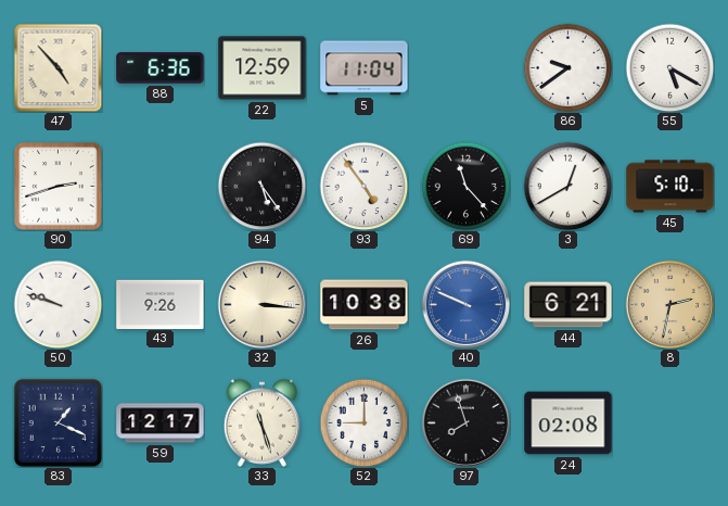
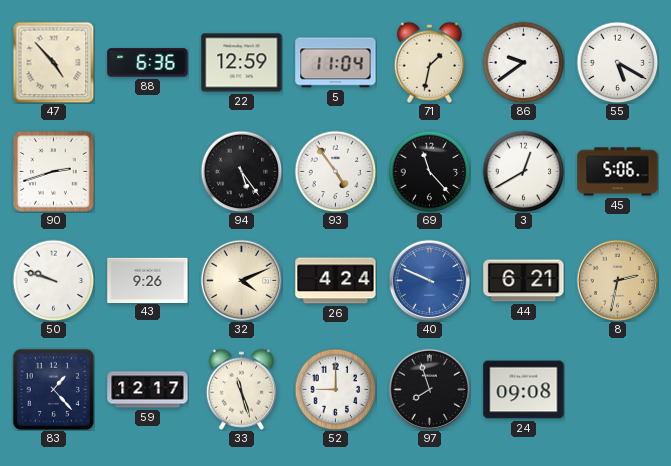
71: none -> 1:32
45: 5:10 -> 5:06
32: 3:16 -> 4:11
26: 10:38 -> 4:24
83: 1:19 -> 1:23
24: 02:08 -> 09:08
